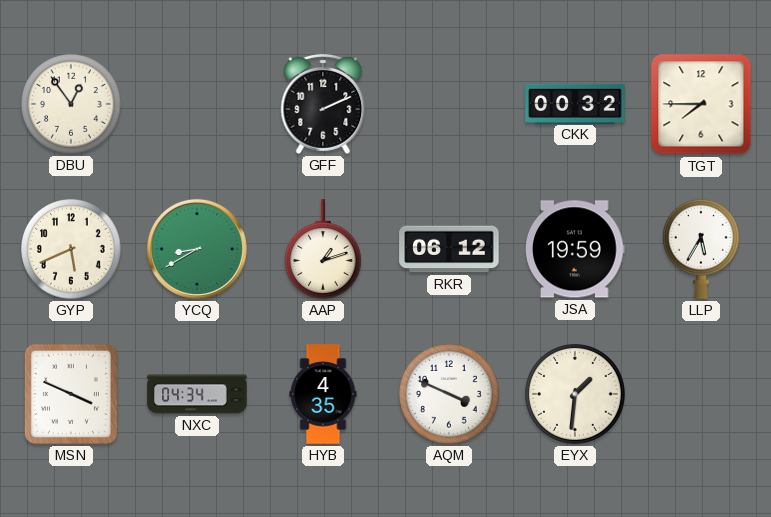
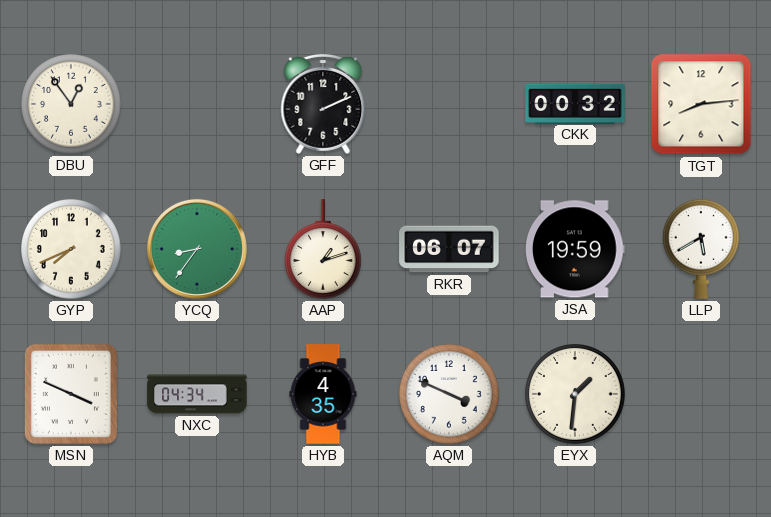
TGT: 7:45 -> 8:14
GYP: 5:41 -> 7:41
YCQ: 8:40 -> 8:36
RKR: 06:12 -> 06:07
LLP: 5:35 -> 5:40
